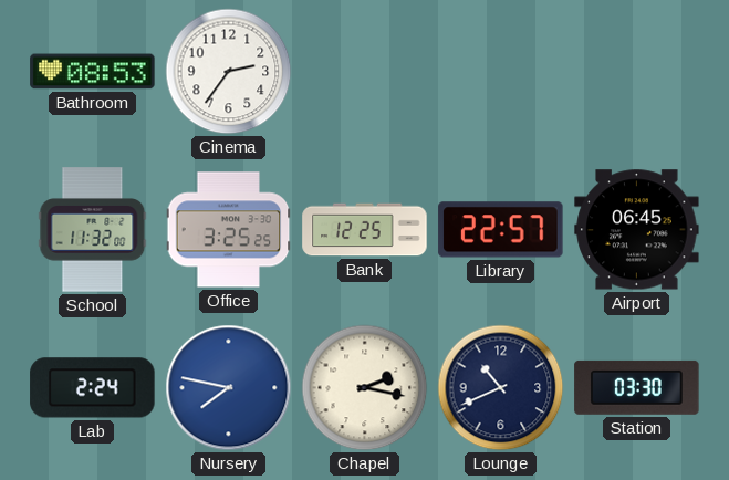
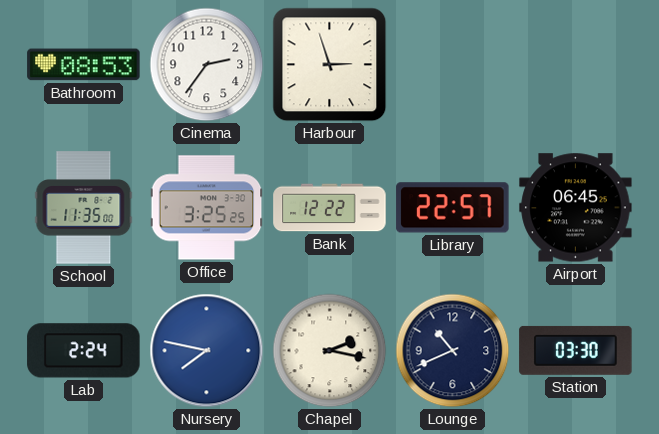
Harbour: none -> 2:57
School: 11:32 -> 11:35
Bank: 12:25 -> 12:22
